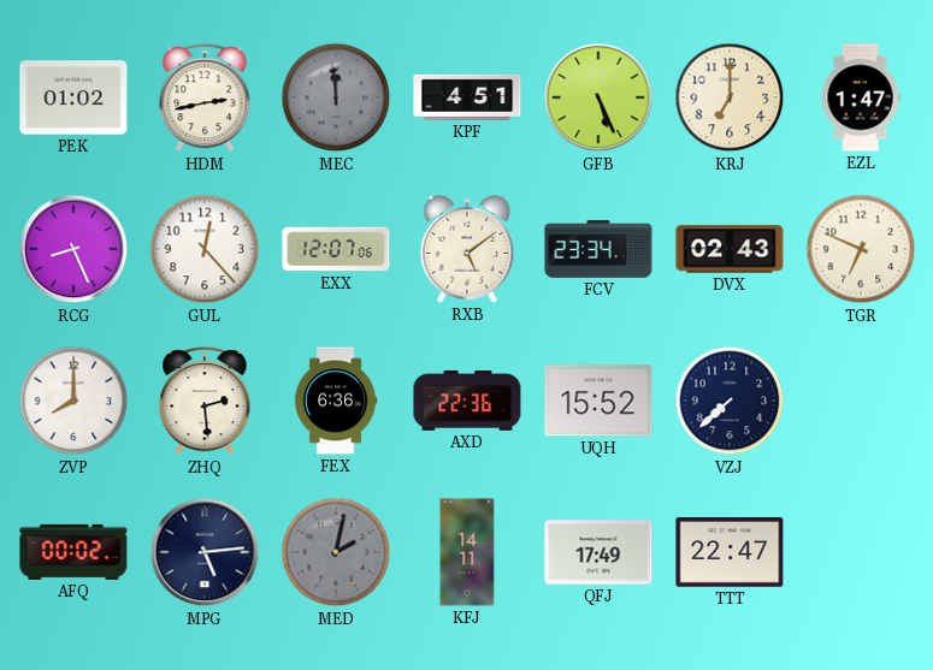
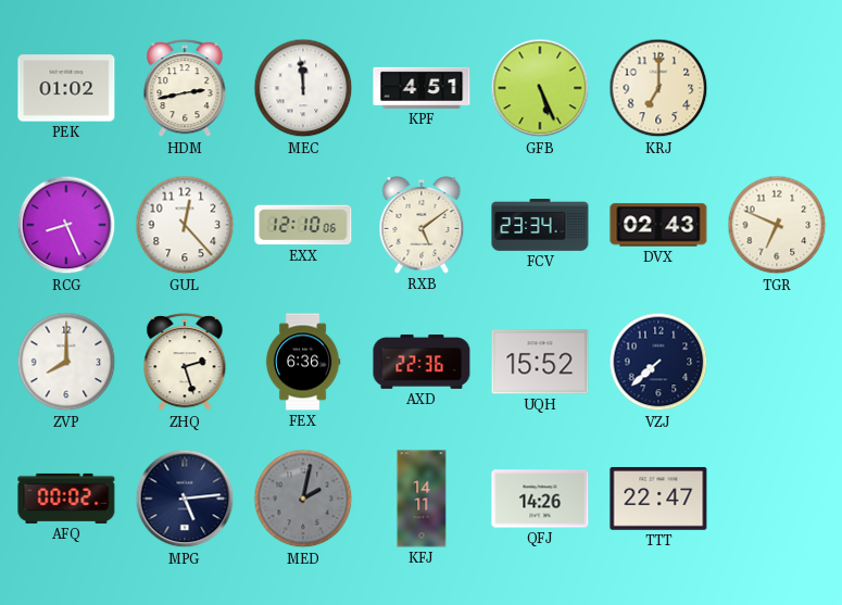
MEC dial: grey -> white
EZL: 1:47 -> none
EXX: 12:07 -> 12:10
ZHQ: 2:29 -> 2:27
QFJ: 17:49 -> 14:26
